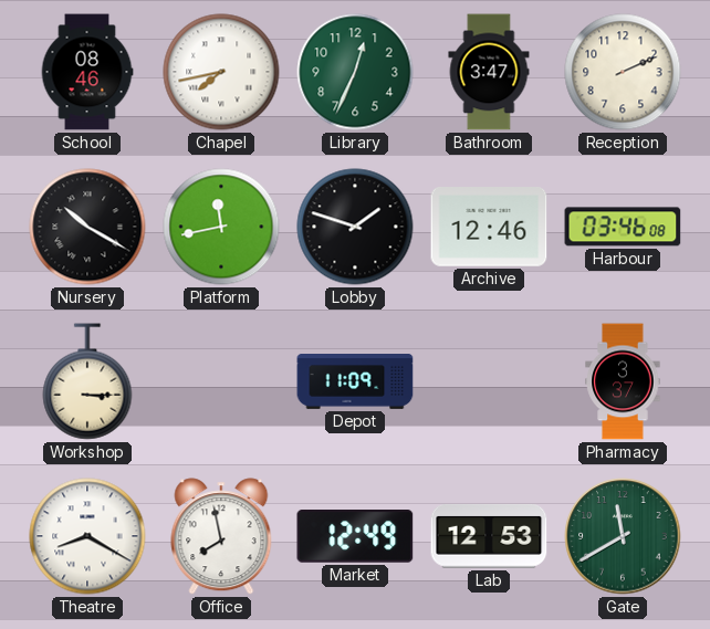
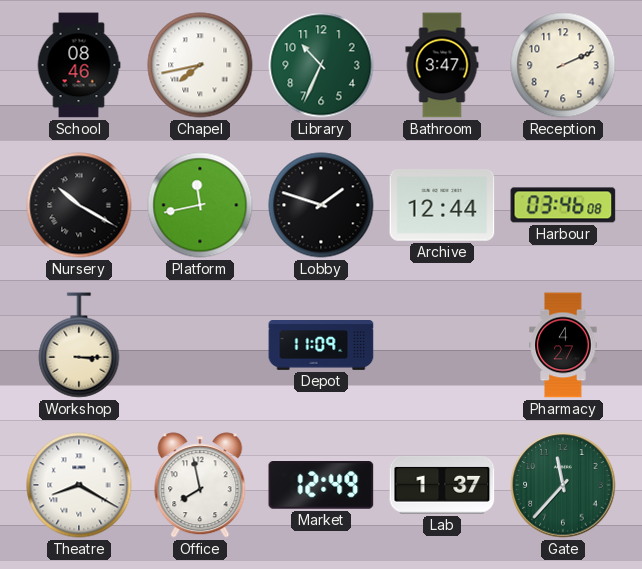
Library: 12:34 -> 10:34
Archive: 12:46 -> 12:44
Pharmacy: 3:37 -> 4:27
Lab: 12:53 -> 1:37
Gate: 11:40 -> 11:37
